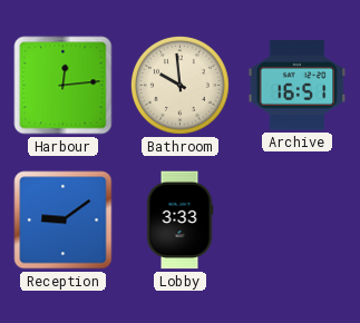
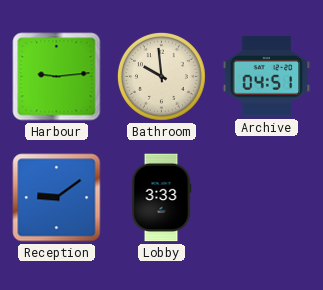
Harbour: 12:14 -> 9:14
Archive: 16:51 -> 04:51
